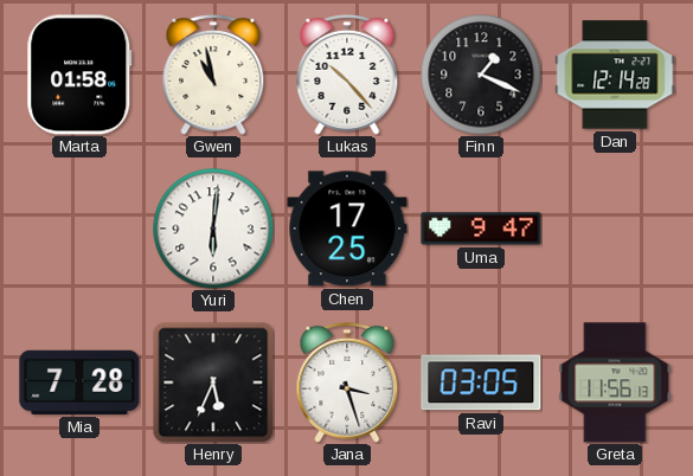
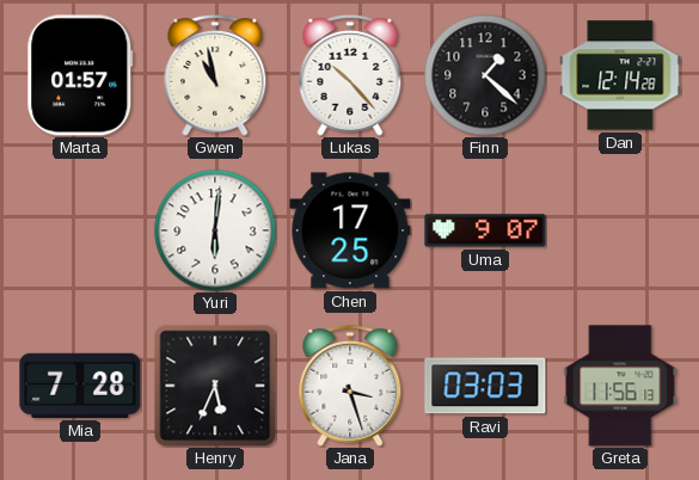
Marta: 01:58 -> 01:57
Finn: 1:19 -> 1:22
Uma: 9:47 -> 9:07
Ravi: 03:05 -> 03:03
